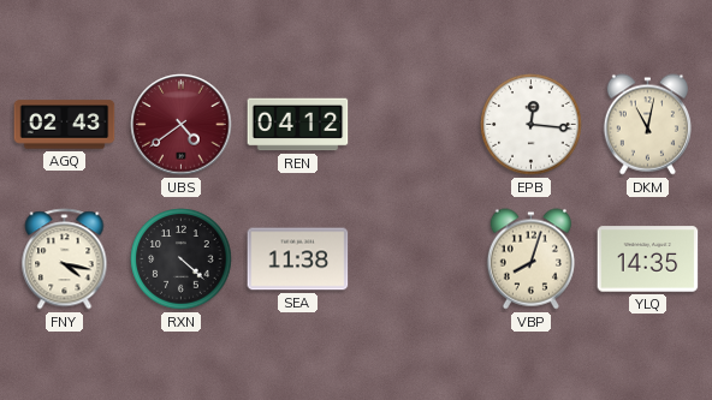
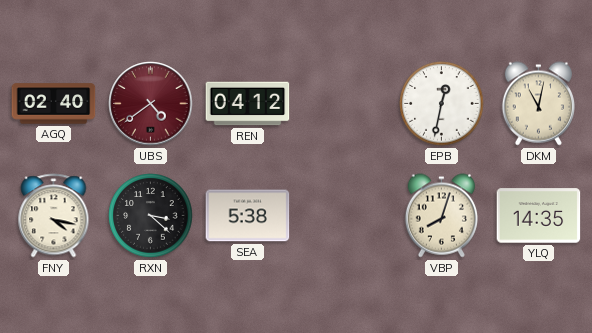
AGQ: 02:43 -> 02:40
EPB: 12:16 -> 12:32
RXN: 4:22 -> 3:22
SEA: 11:38 -> 5:38
